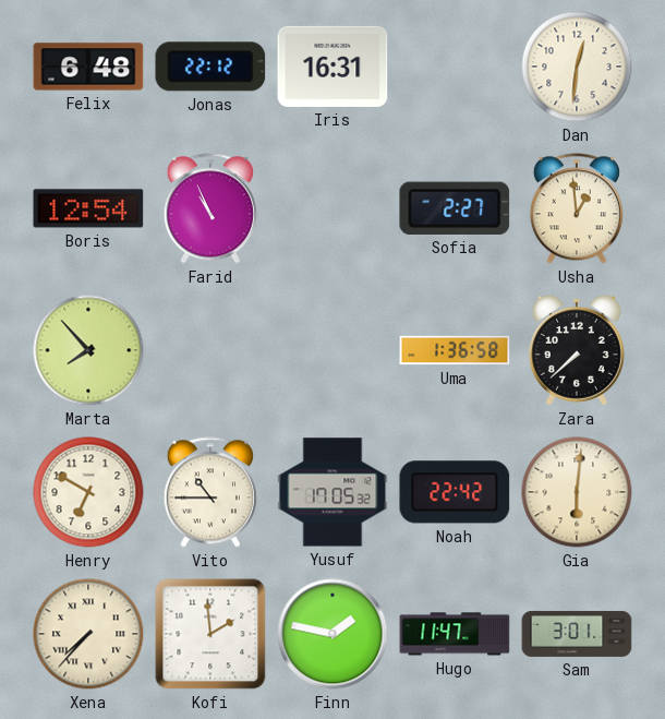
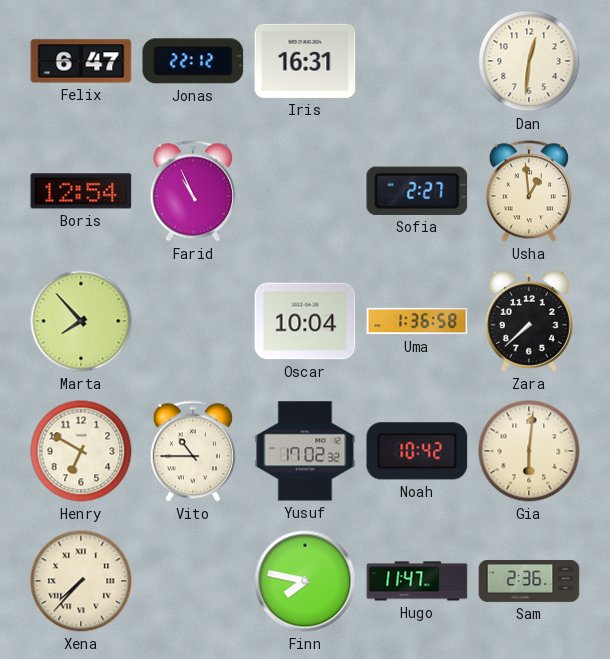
Felix: 6:48 -> 6:47
Oscar: none -> 10:04
Yusuf: 17:05 -> 17:02
Noah: 22:42 -> 10:42
Kofi: 1:59 -> none
Finn: 1:47 -> 7:47
Sam: 3:01 -> 2:36
